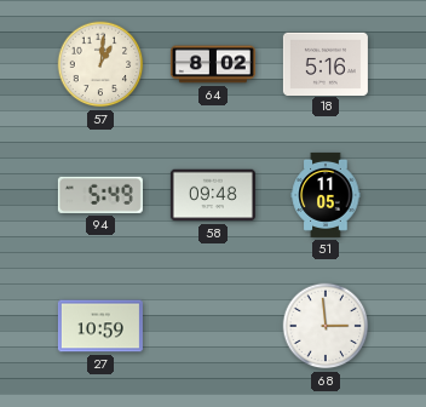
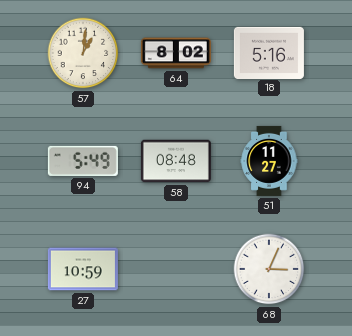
58: 09:48 -> 08:48
51: 11:05 -> 11:27
68: 2:59 -> 3:04
